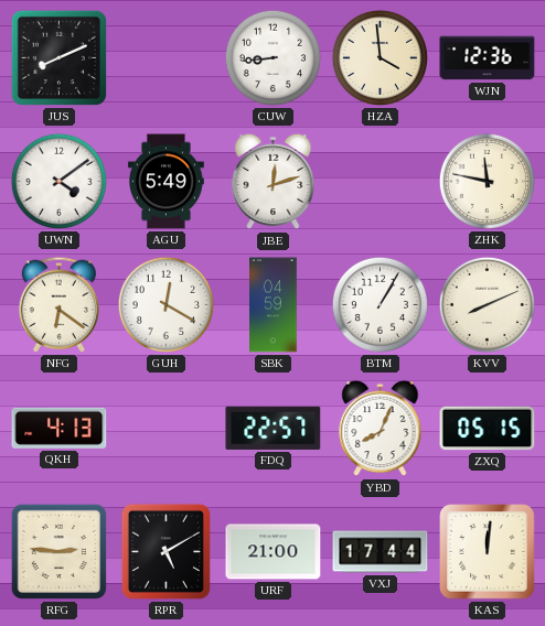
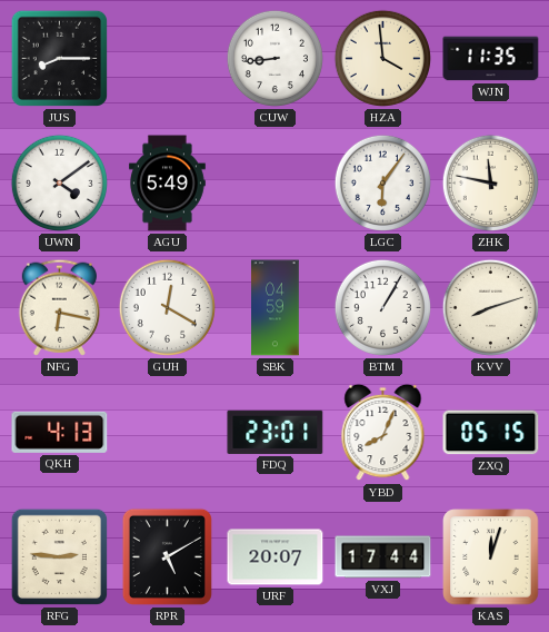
JUS: 8:11 -> 8:15
WJN: 12:36 -> 11:35
JBE: 12:12 -> none
LGC: none -> 6:06
NFG: 6:21 -> 6:17
KVV: 8:11 -> 8:12
FDQ: 22:57 -> 23:01
URF: 21:00 -> 20:07
KAS: 12:01 -> 12:03
